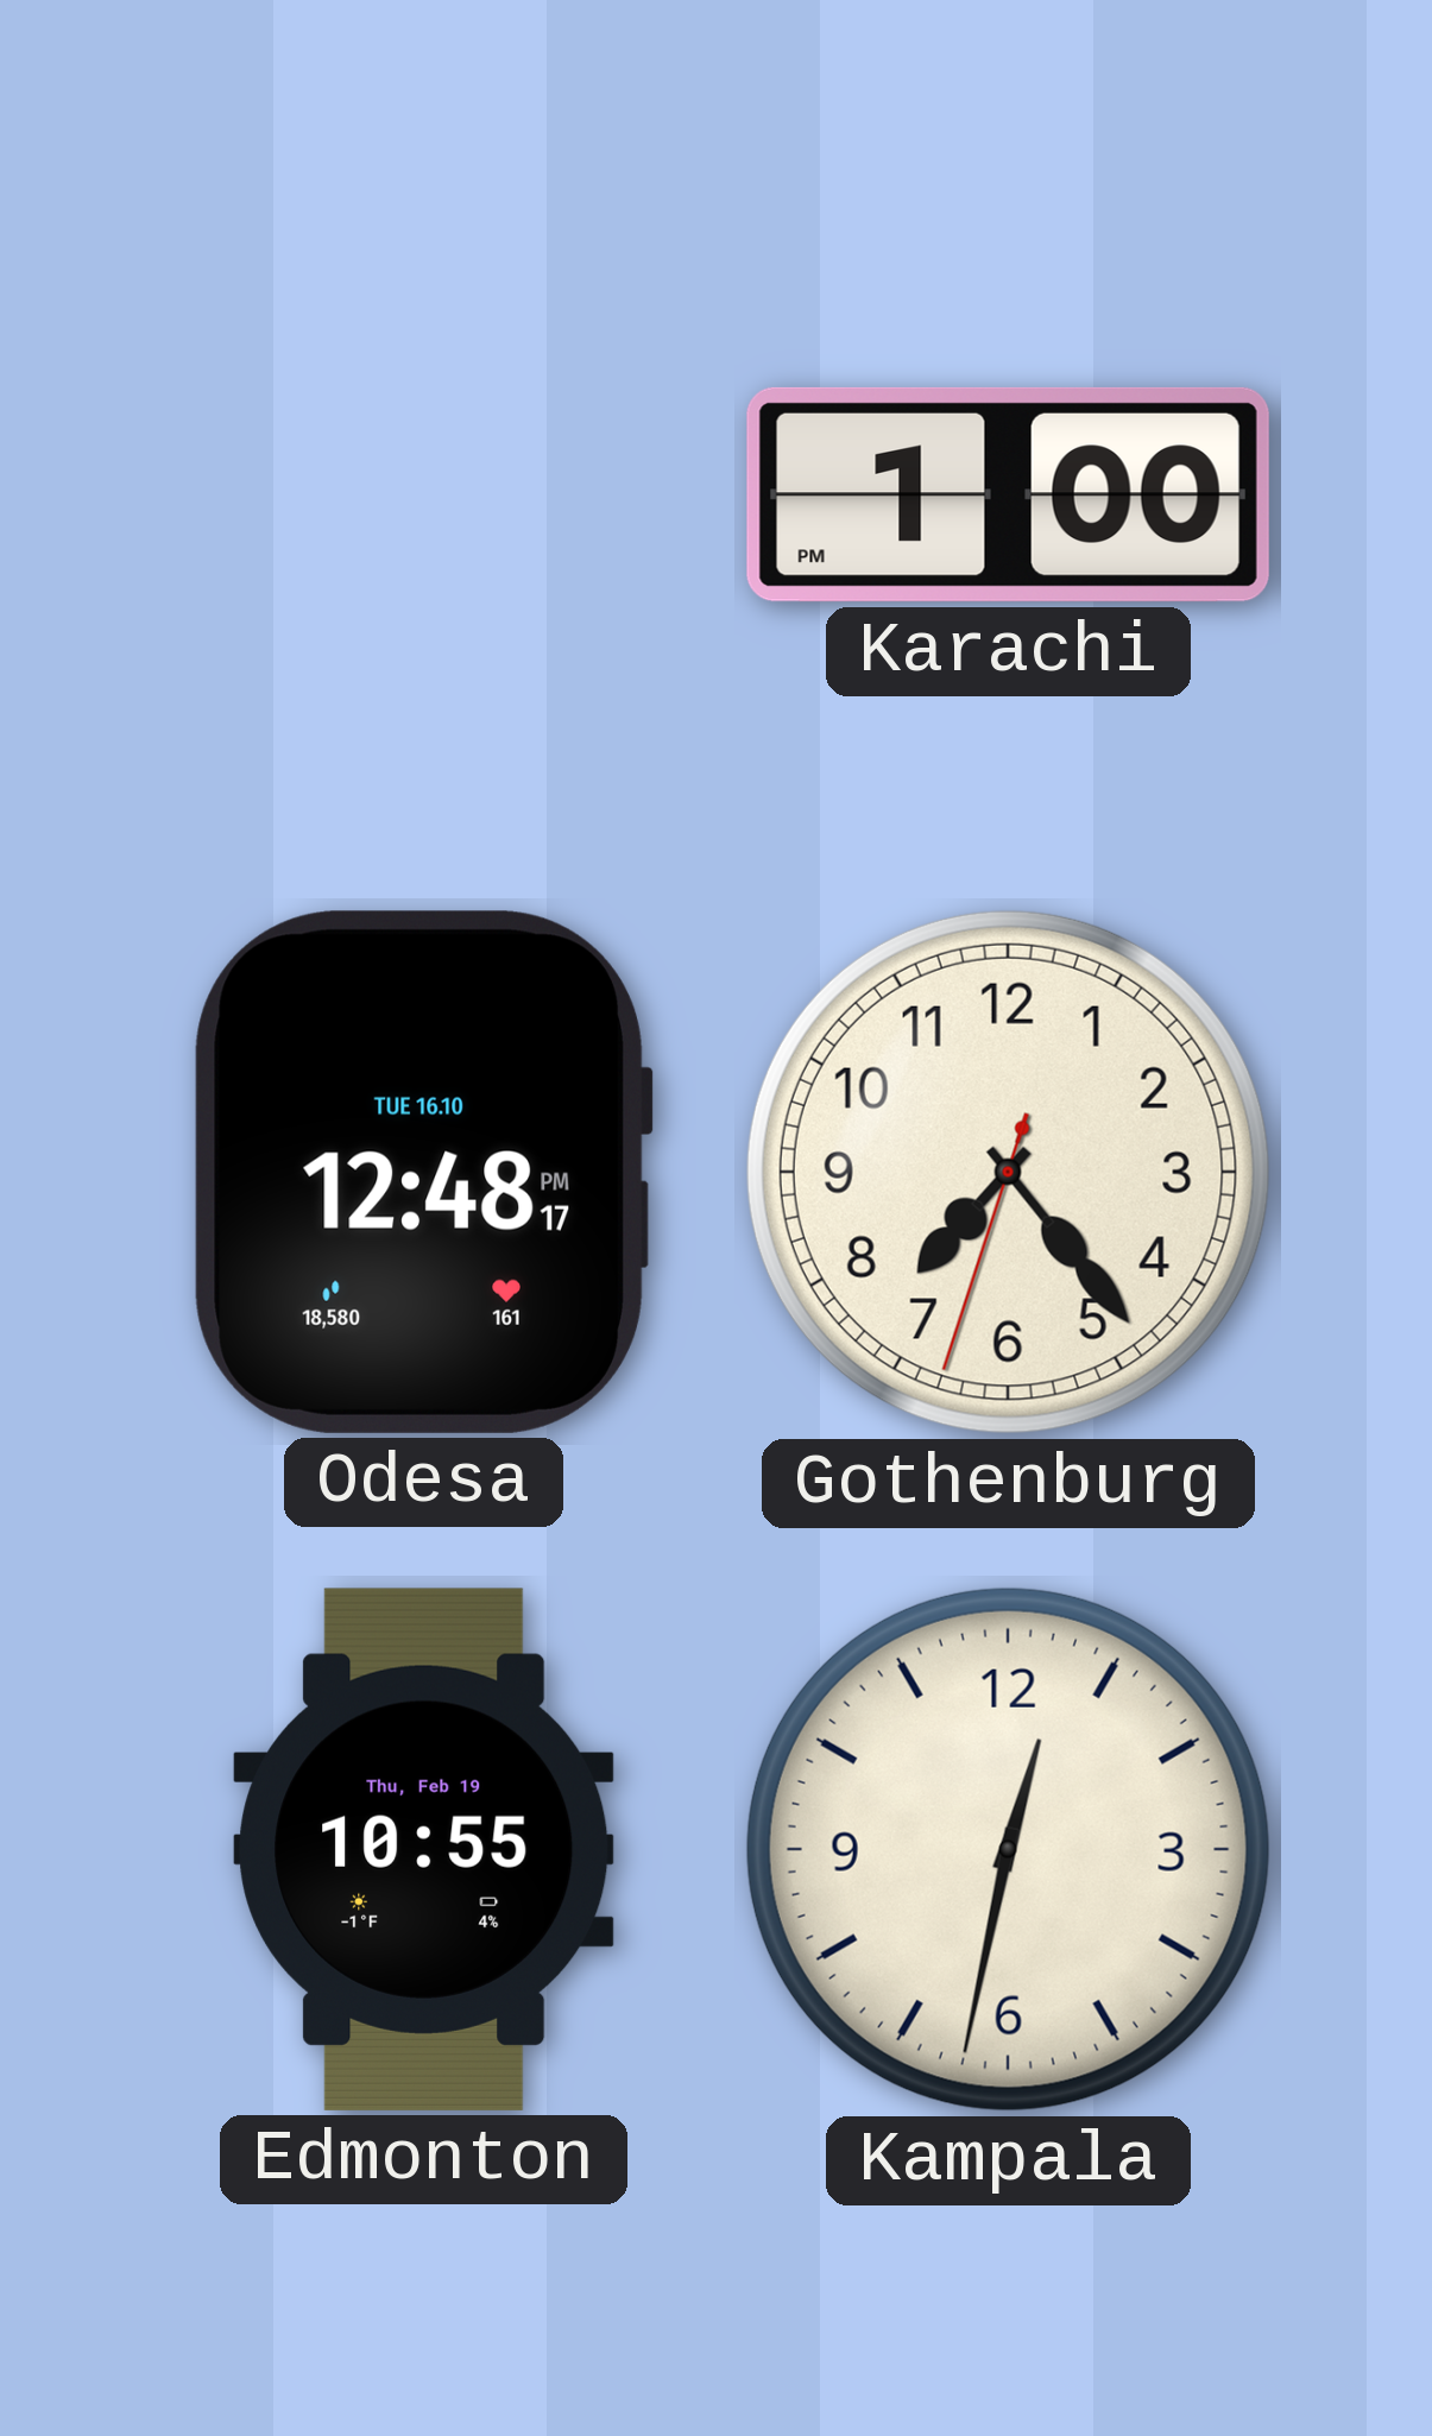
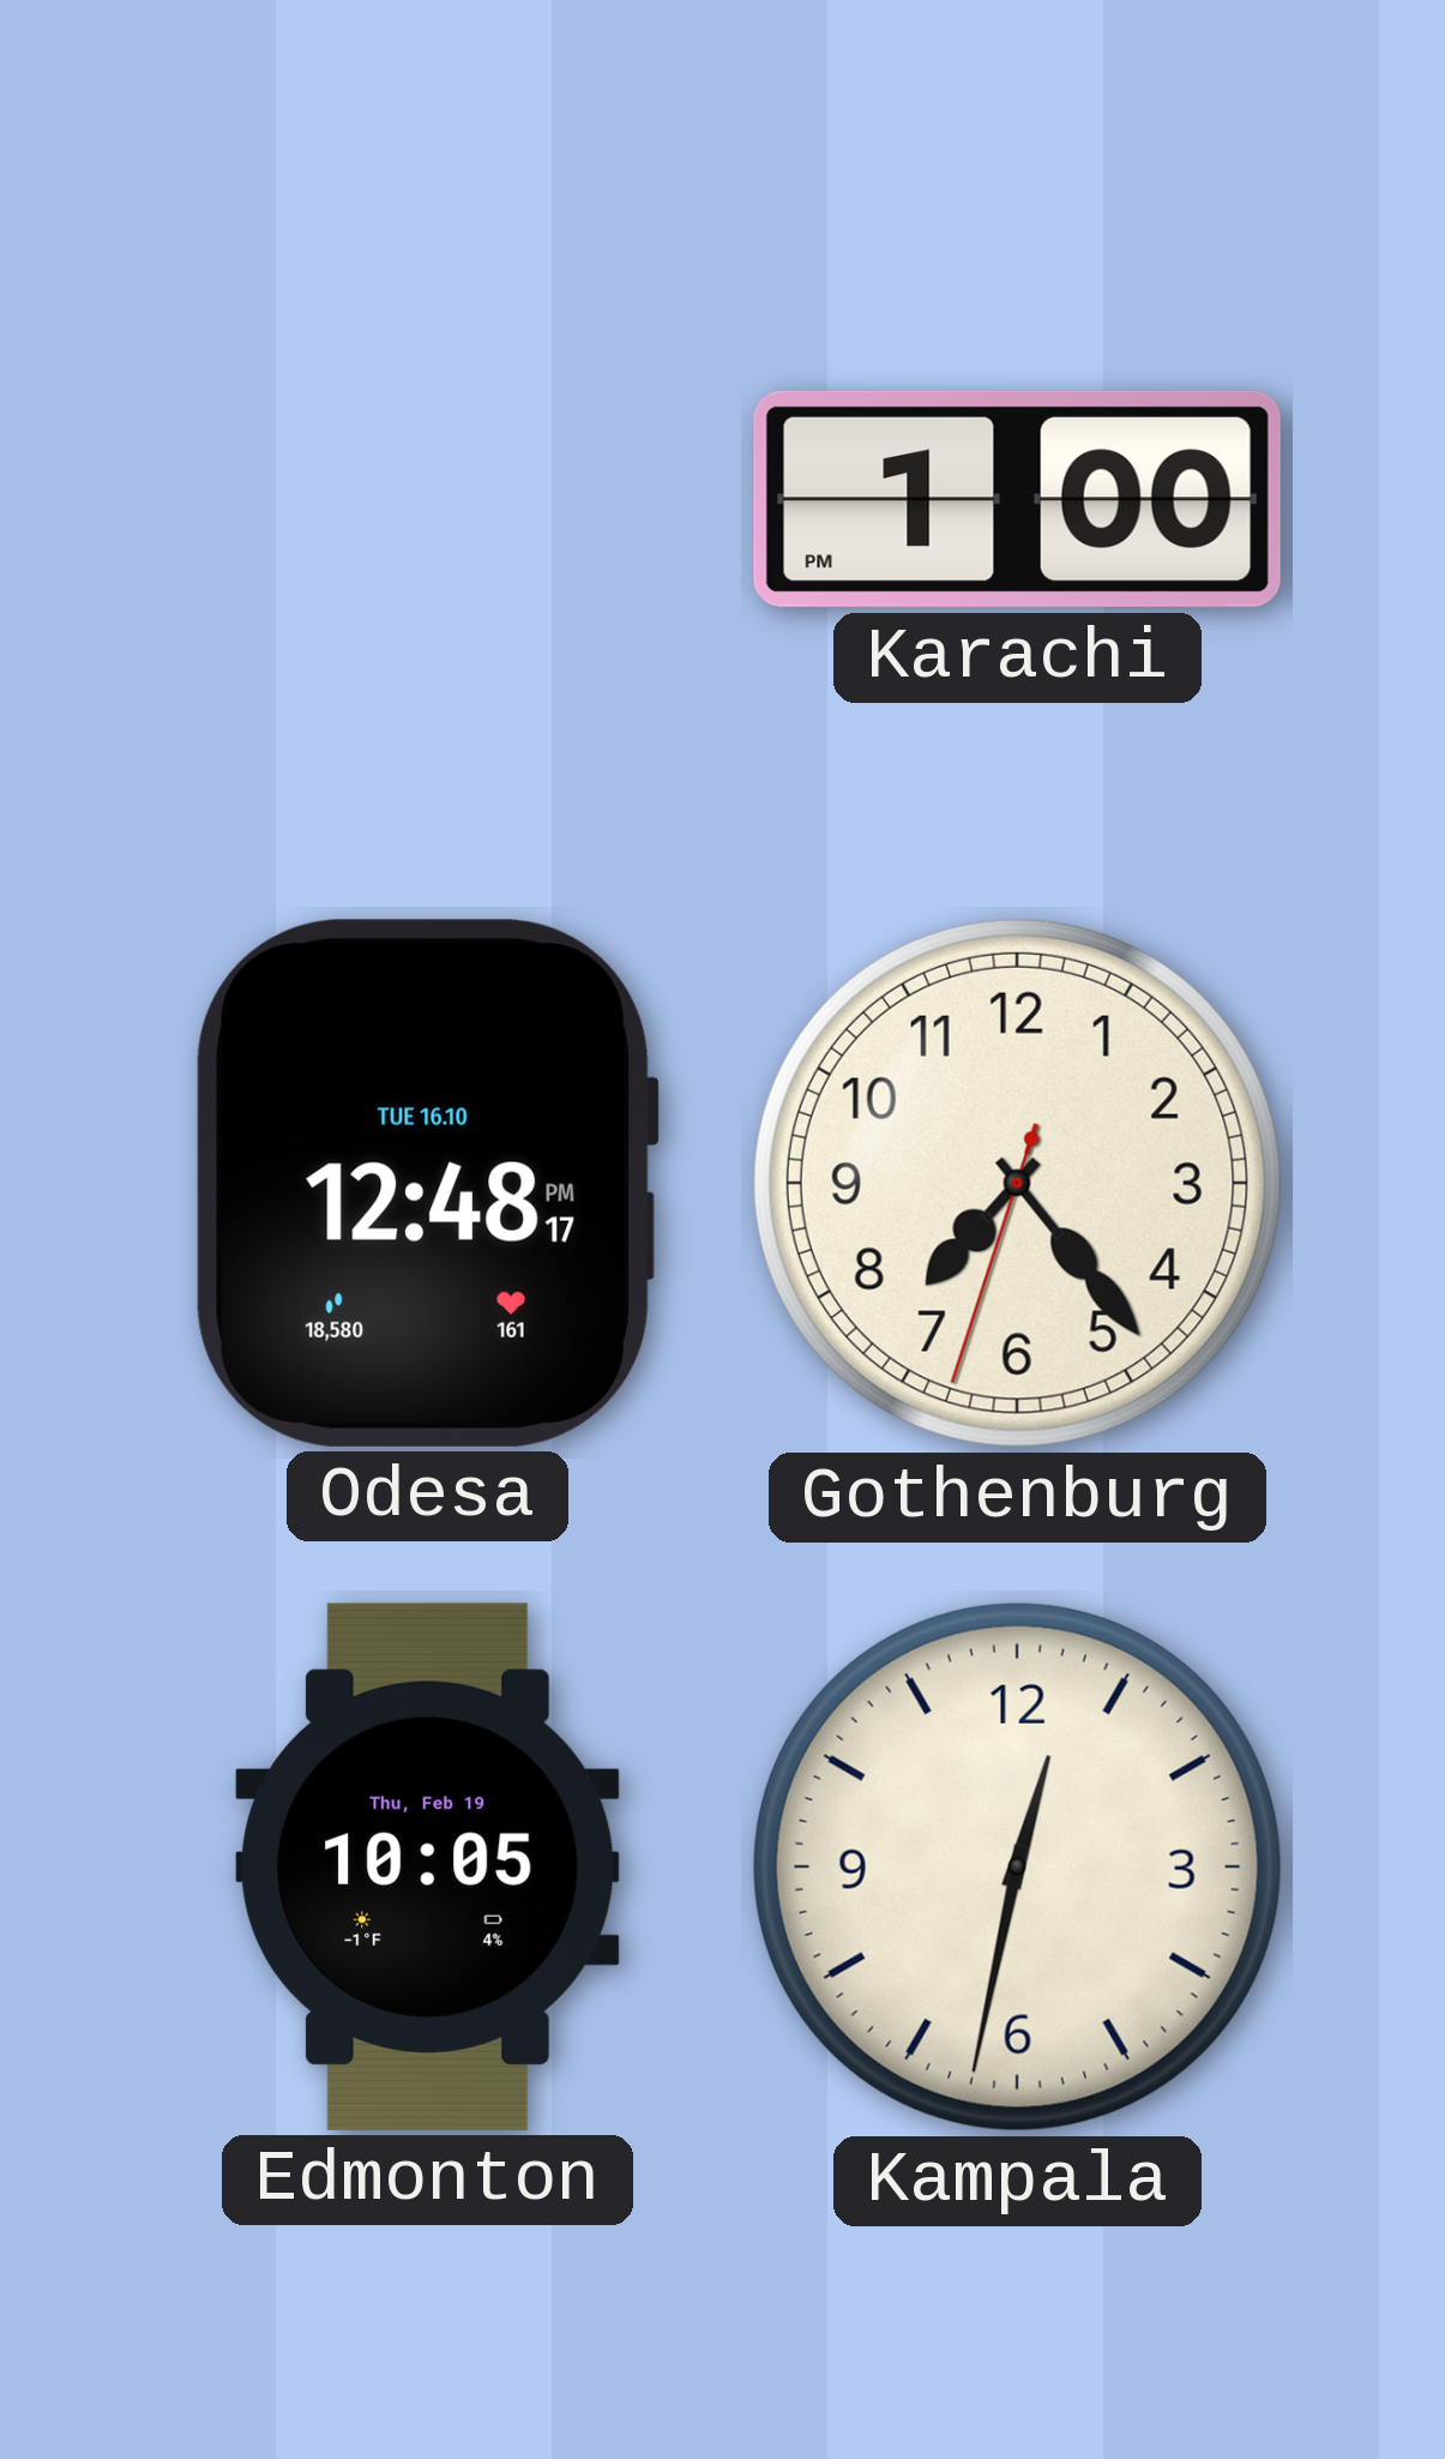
Edmonton: 10:55 -> 10:05
